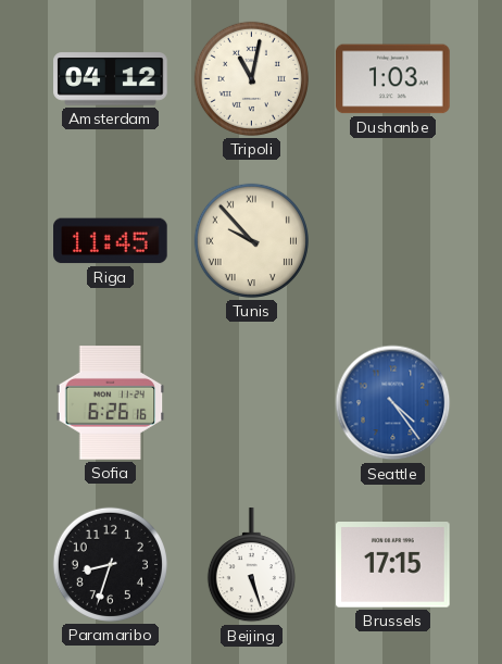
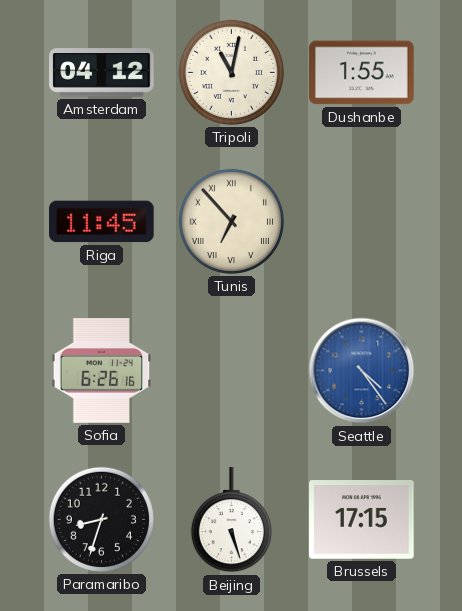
Dushanbe: 1:03 -> 1:55
Tunis: 9:53 -> 6:53
